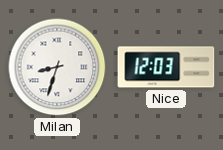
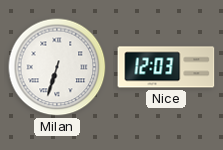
Milan: 8:33 -> 6:33
